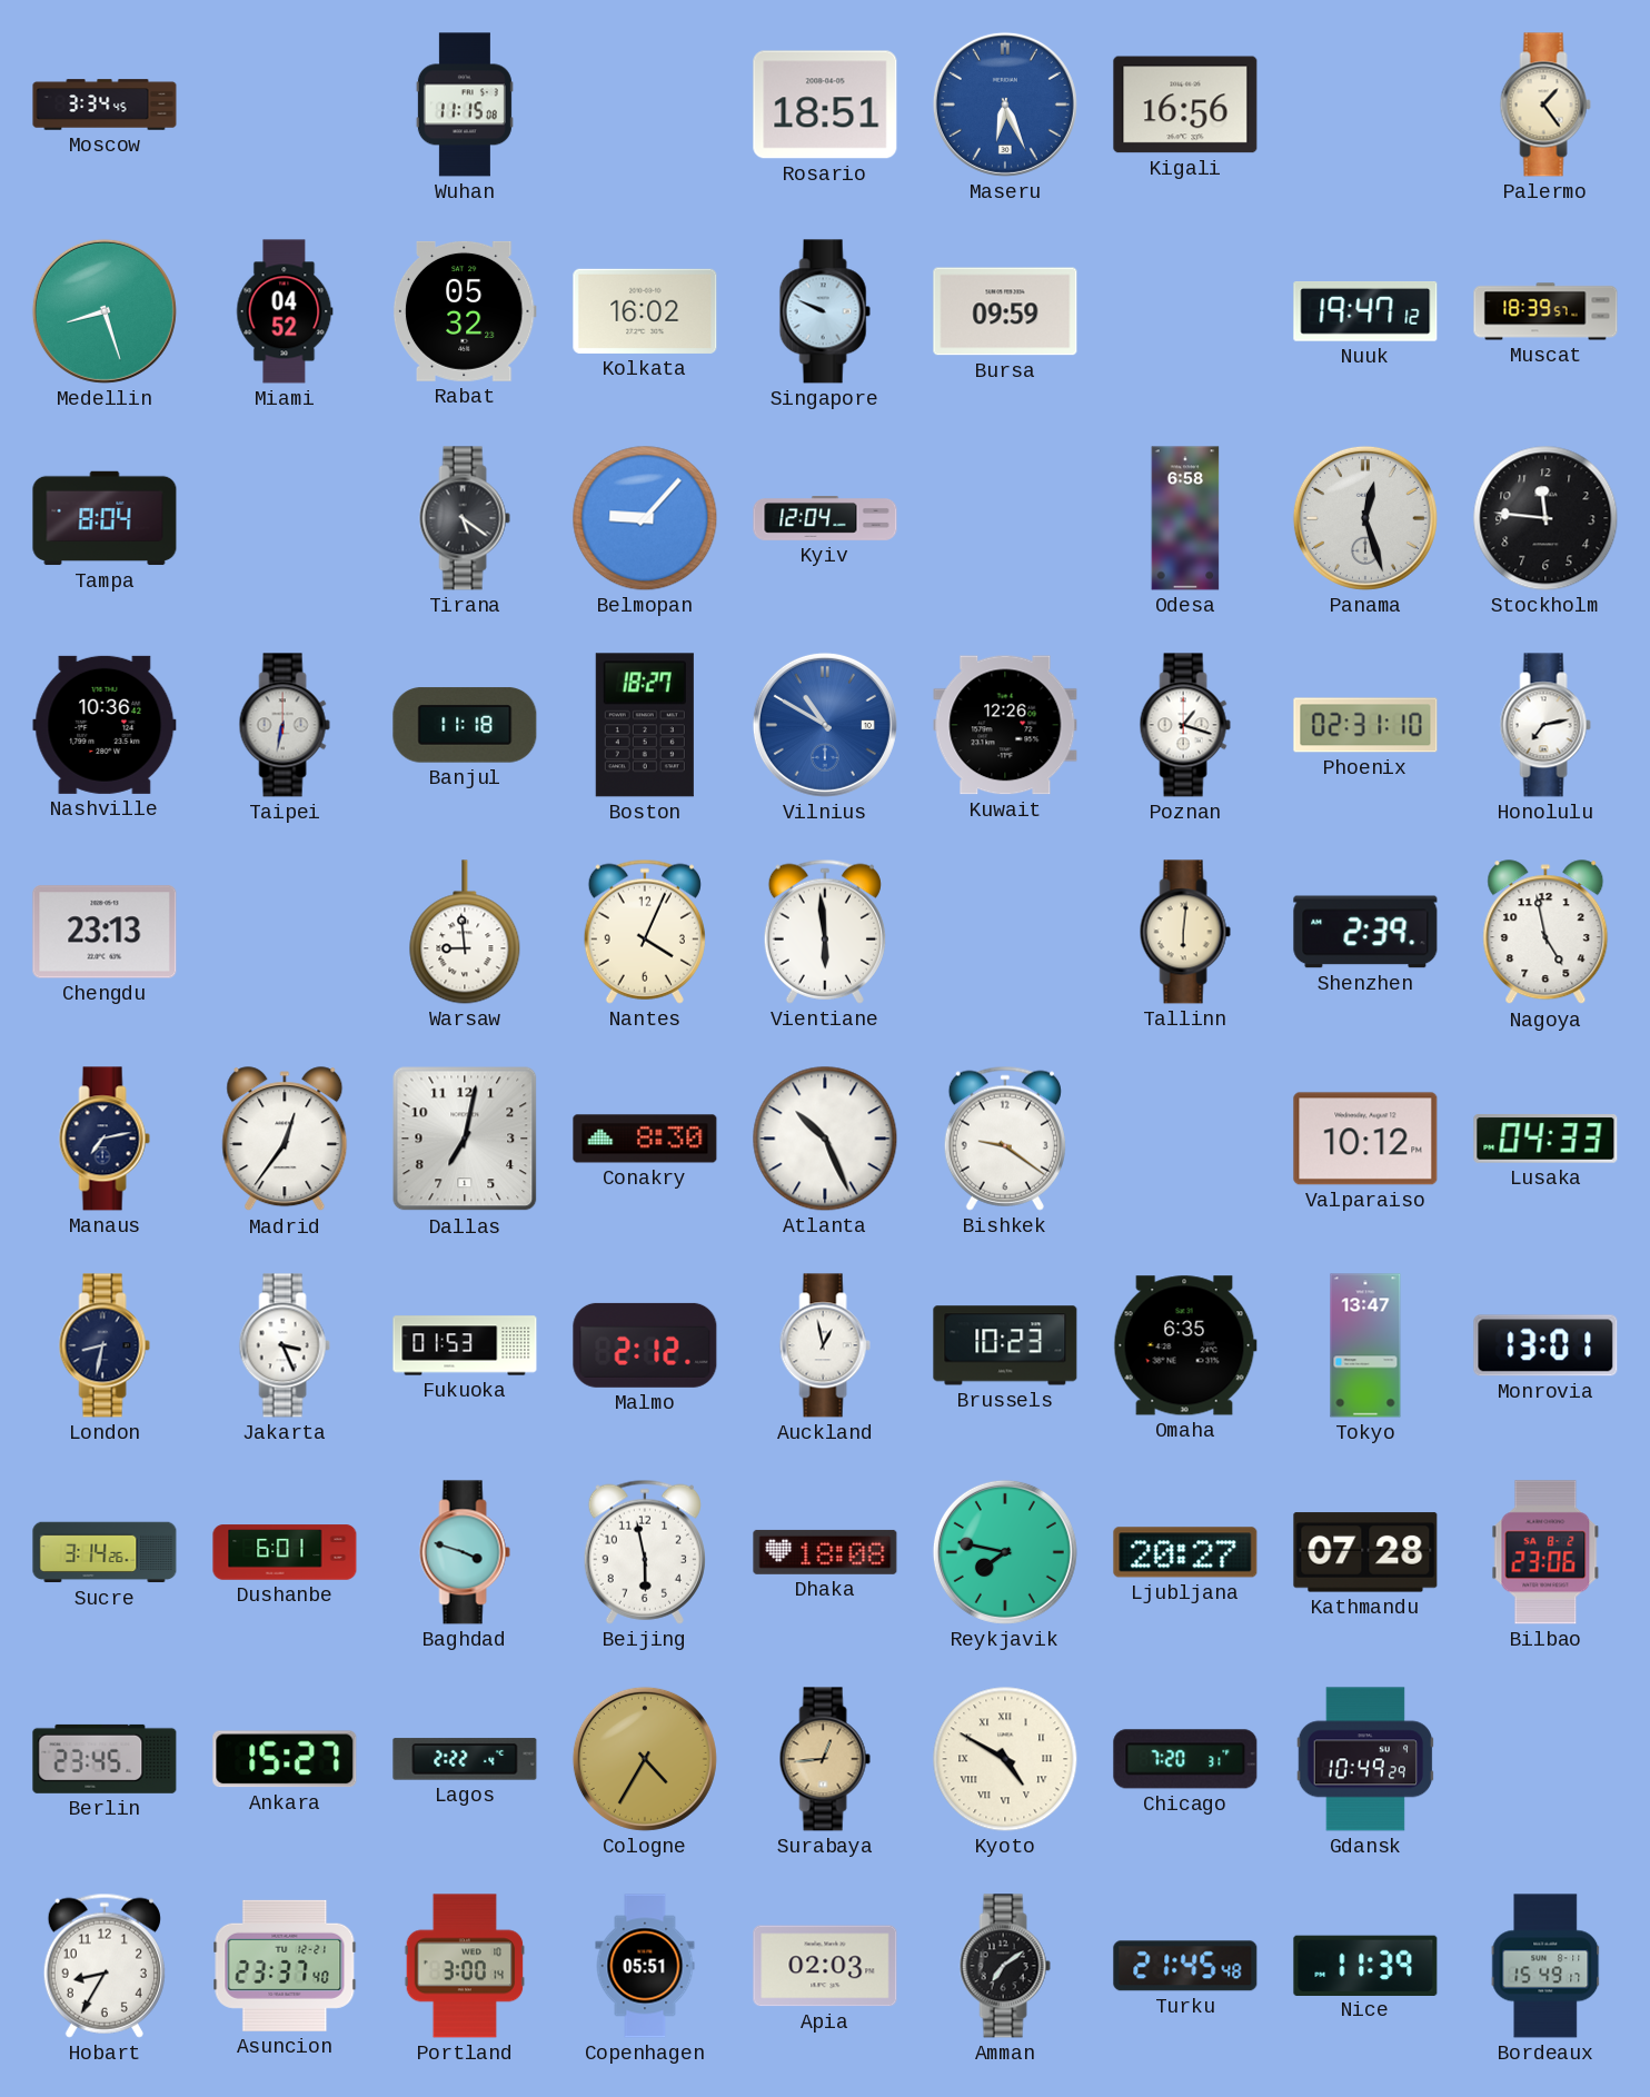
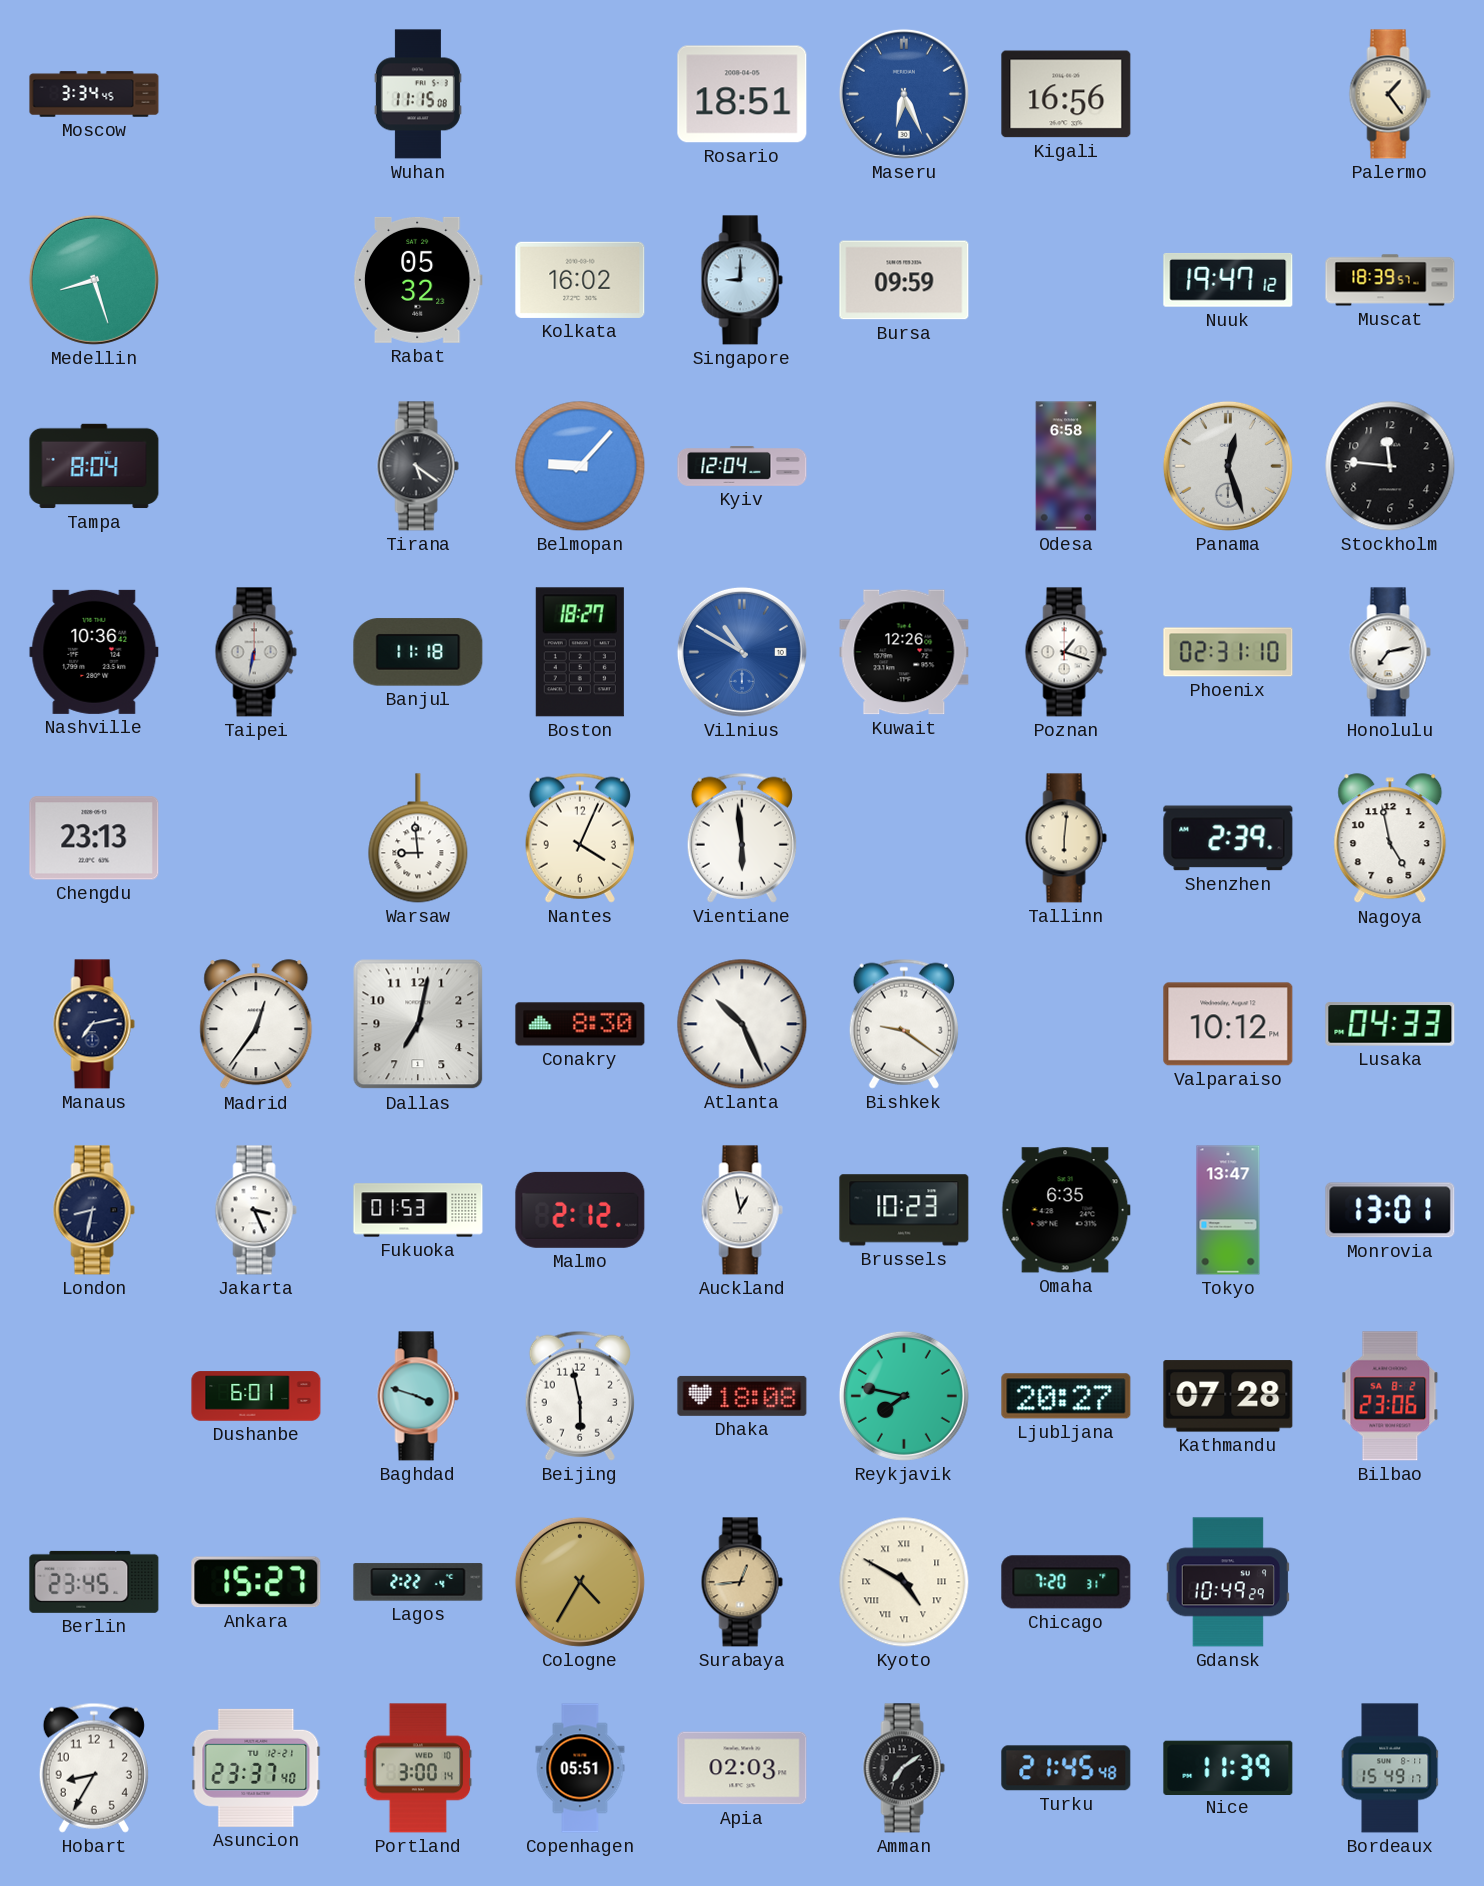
Miami: 04:52 -> none
Singapore: 9:49 -> 9:00
Sucre: 3:14 -> none
